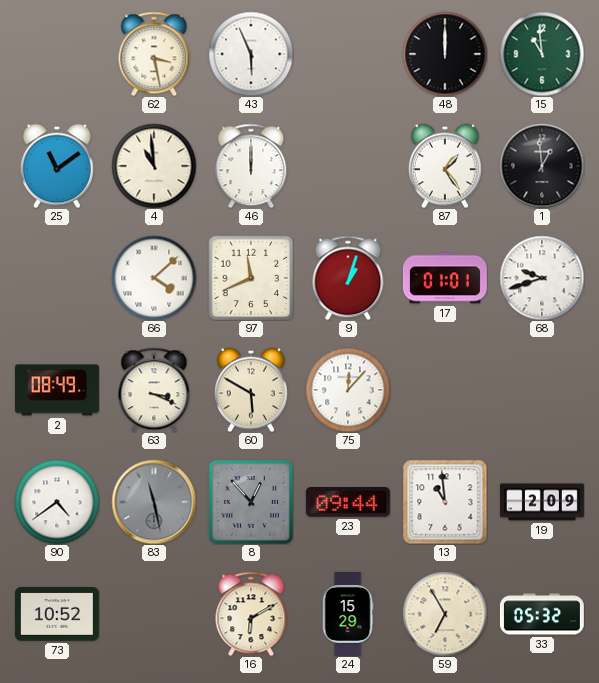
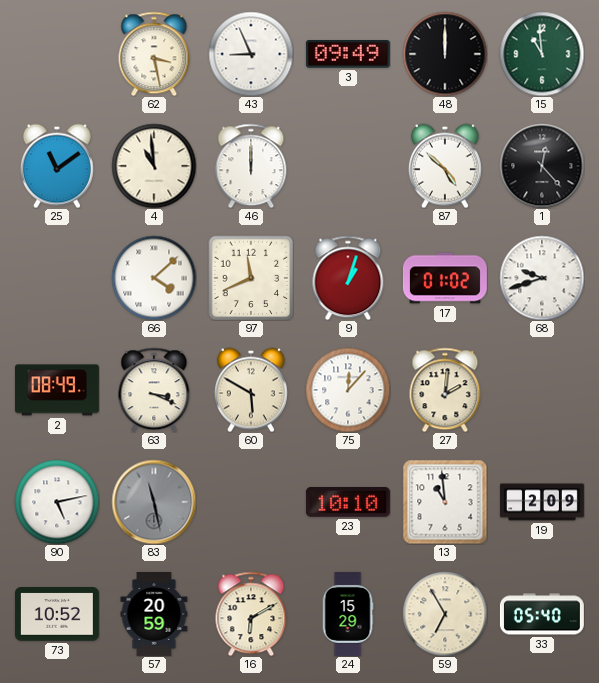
43: 5:56 -> 8:56
3: none -> 09:49
87: 1:24 -> 4:52
1: 12:59 -> 12:23
17: 01:01 -> 01:02
27: none -> 2:01
90: 4:39 -> 5:13
8: 12:53 -> none
23: 09:44 -> 10:10
57: none -> 20:59
33: 05:32 -> 05:40
